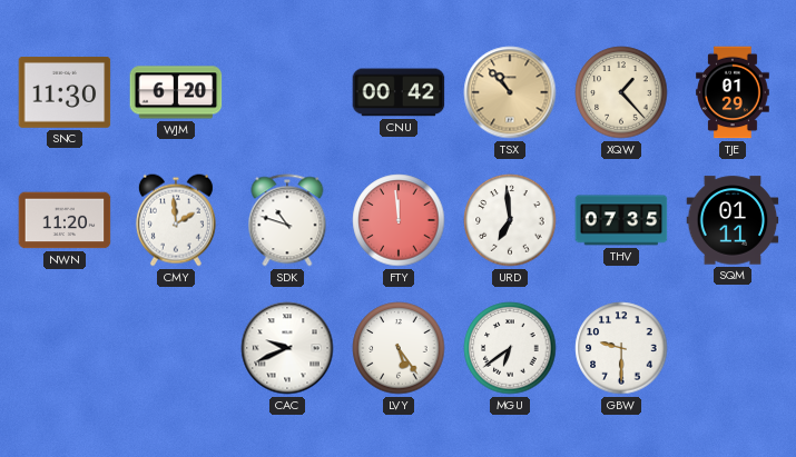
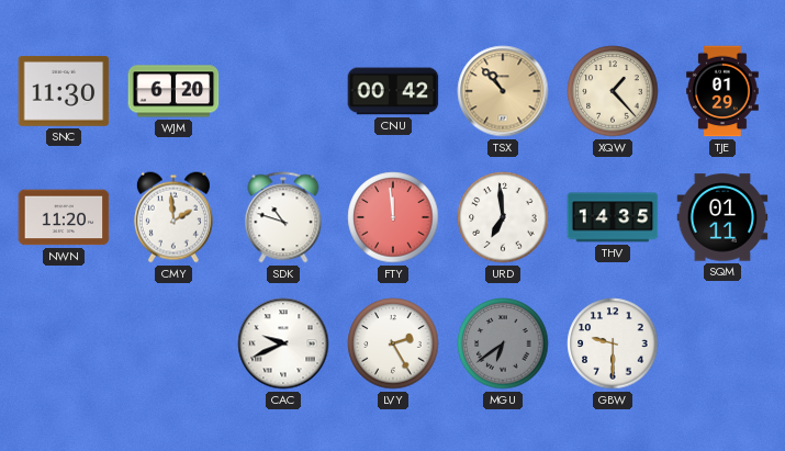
THV: 07:35 -> 14:35
LVY: 5:24 -> 2:25
MGU dial: white -> grey
